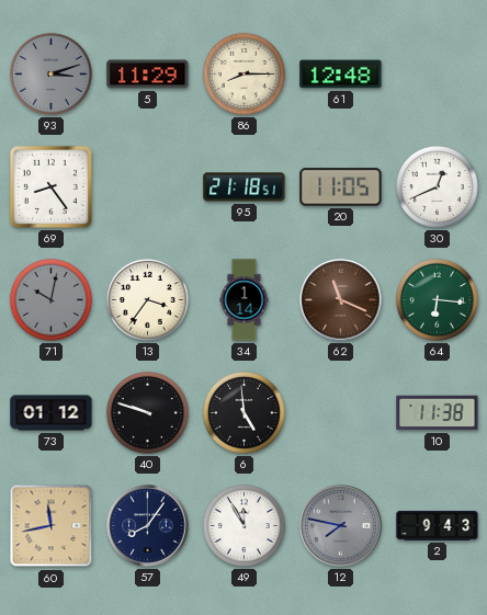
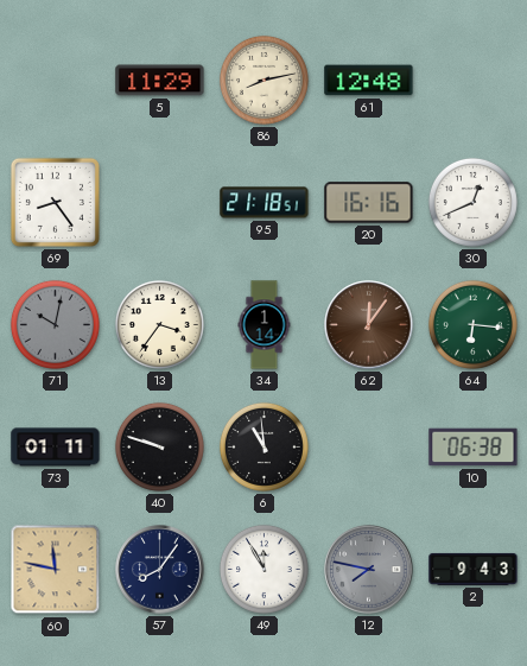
93: 3:12 -> none
86: 8:15 -> 8:13
20: 11:05 -> 16:16
62: 11:19 -> 12:06
73: 01:12 -> 01:11
6: 4:59 -> 10:59
10: 11:38 -> 06:38
60: 11:43 -> 11:47
